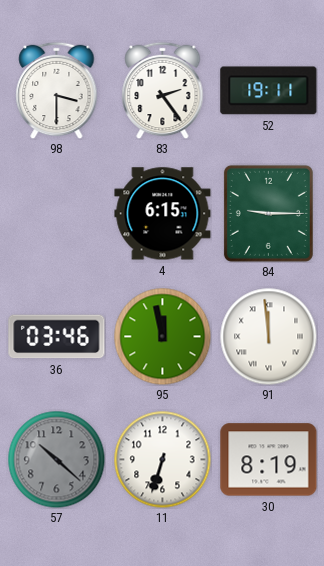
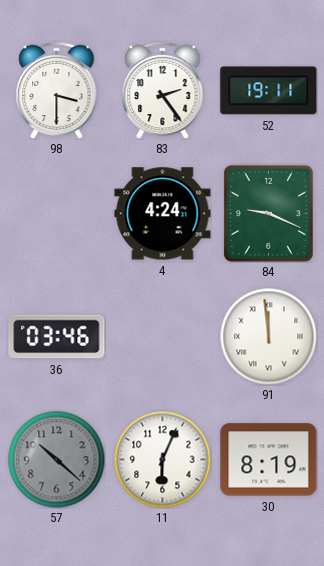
4: 6:15 -> 4:24
84: 9:15 -> 9:19
95: 11:58 -> none
11: 6:33 -> 6:04
